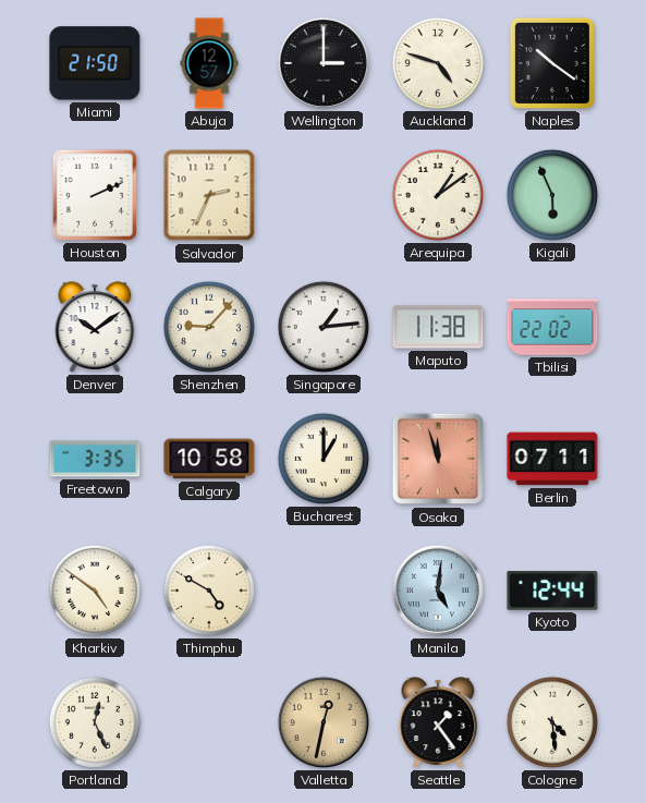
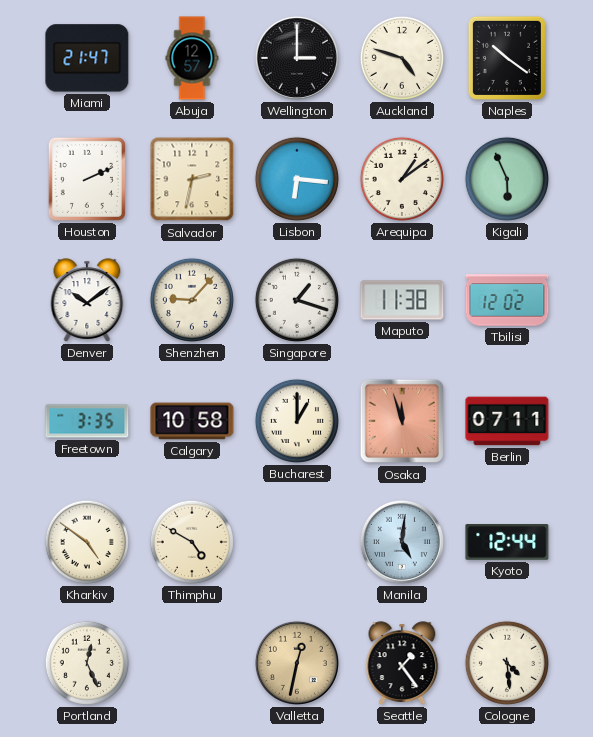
Miami: 21:50 -> 21:47
Salvador: 2:34 -> 2:32
Lisbon: none -> 6:16
Singapore: 1:14 -> 1:18
Tbilisi: 22:02 -> 12:02
